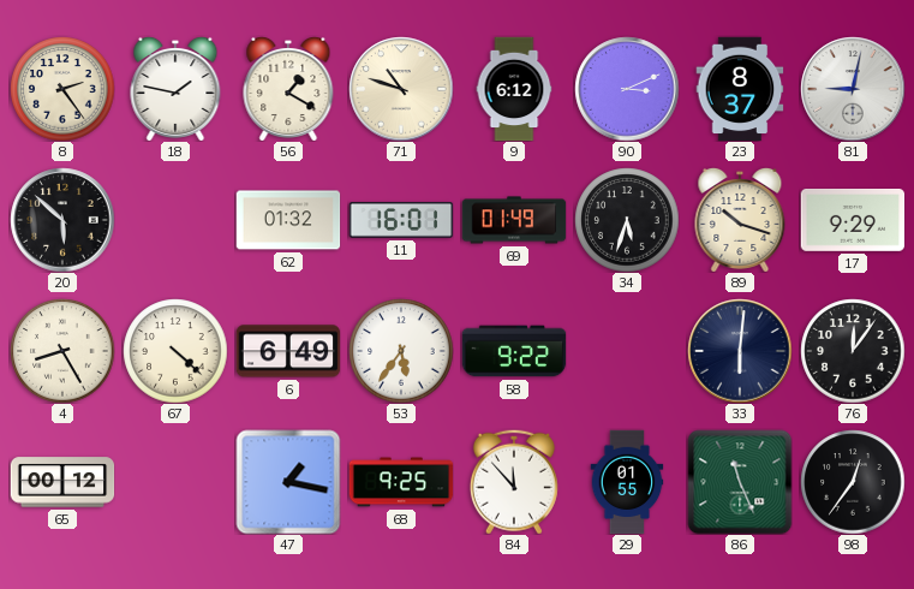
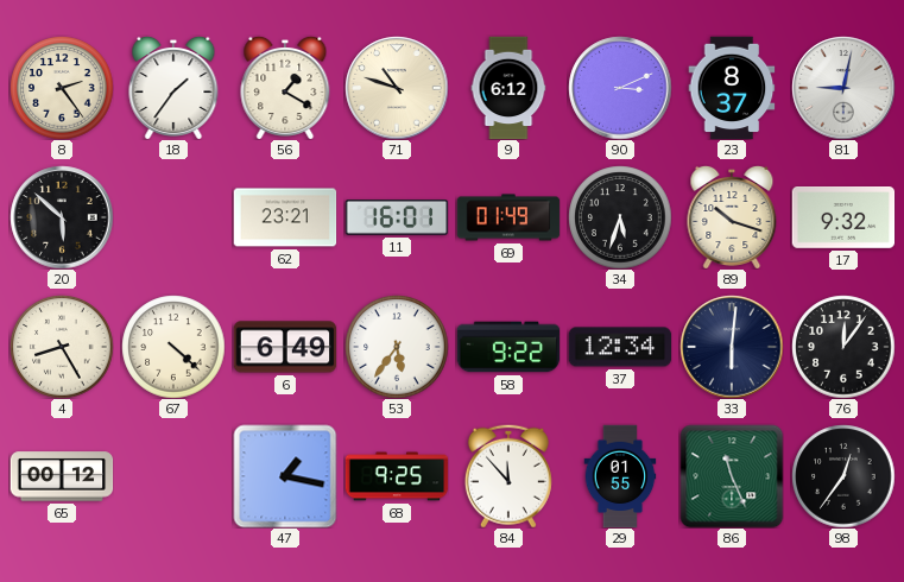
18: 1:47 -> 1:36
62: 01:32 -> 23:21
17: 9:29 -> 9:32
37: none -> 12:34
